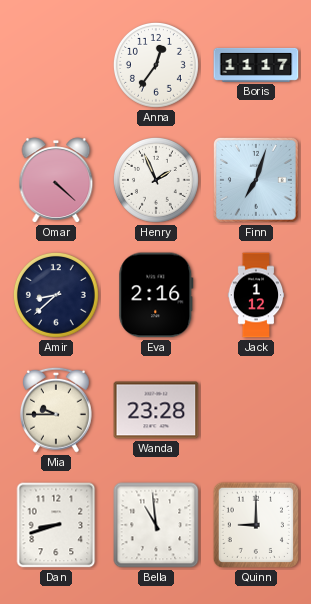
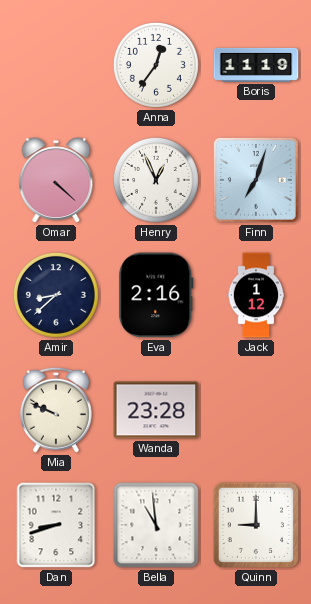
Boris: 11:17 -> 11:19
Henry: 1:56 -> 12:56
Mia: 9:45 -> 9:49
